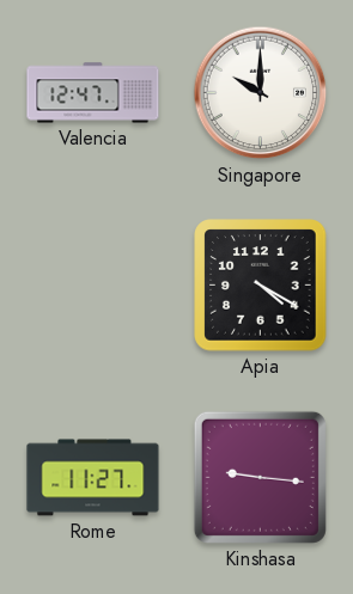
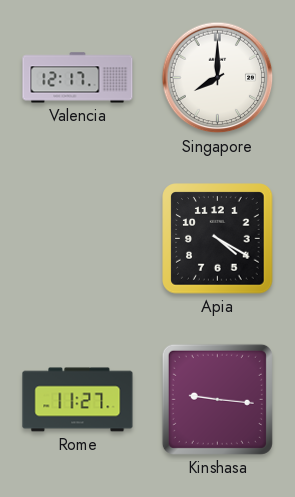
Valencia: 12:47 -> 12:17
Singapore: 10:00 -> 8:00
